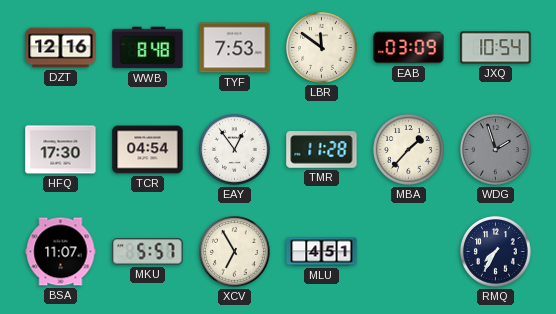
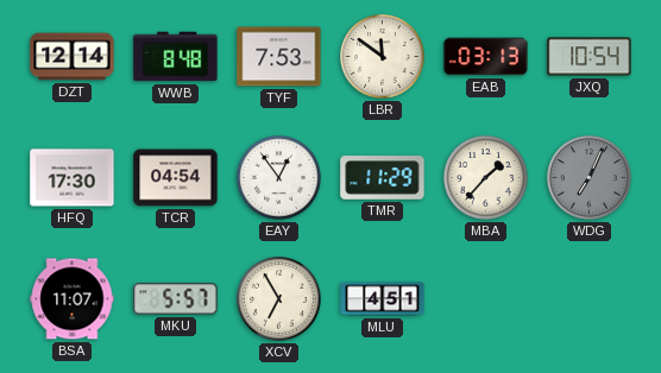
DZT: 12:16 -> 12:14
EAB: 03:09 -> 03:13
TMR: 11:28 -> 11:29
WDG: 1:57 -> 7:04
RMQ: 7:35 -> none
